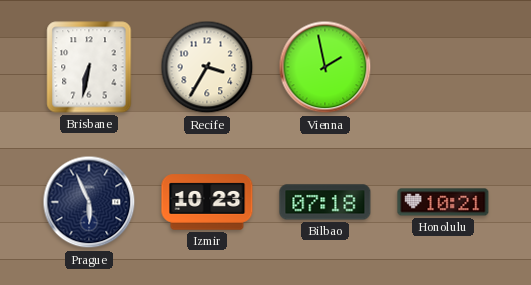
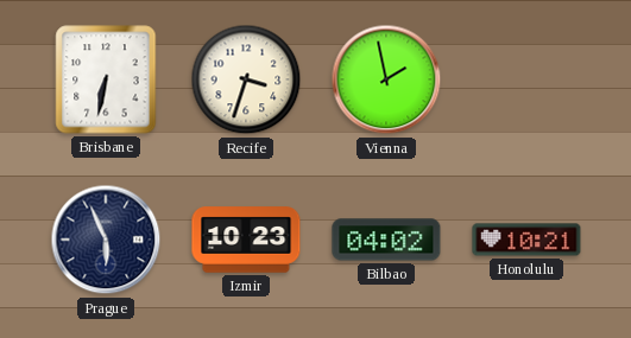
Recife: 3:35 -> 3:33
Bilbao: 07:18 -> 04:02
